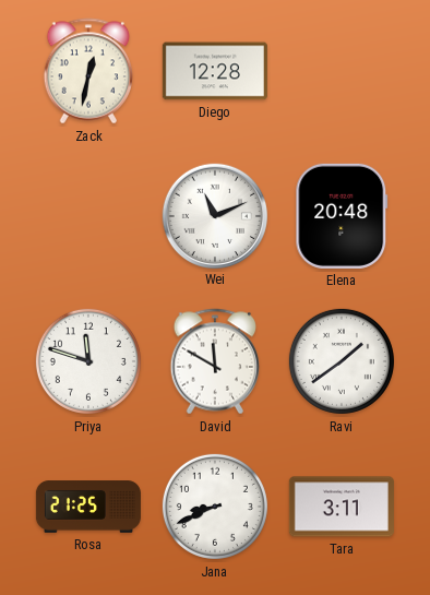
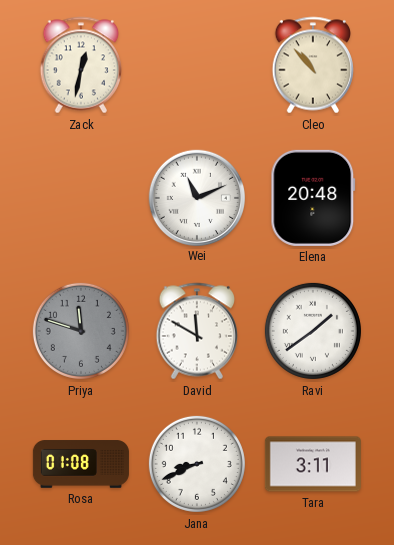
Diego: 12:28 -> none
Cleo: none -> 10:53
Priya dial: white -> grey
Rosa: 21:25 -> 01:08
